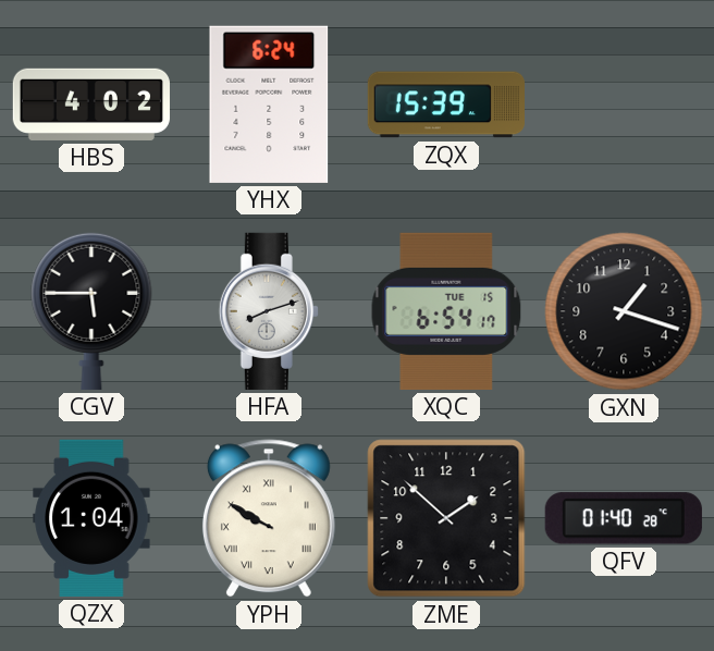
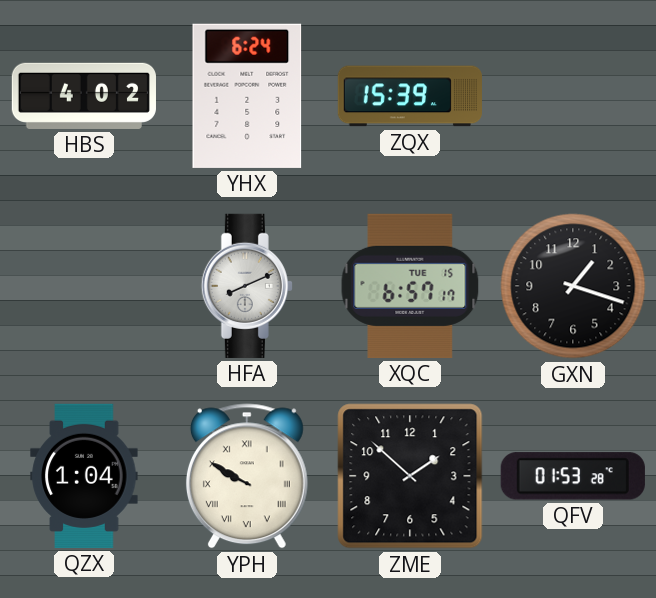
CGV: 5:45 -> none
HFA: 8:12 -> 8:11
XQC: 6:54 -> 6:57
QFV: 01:40 -> 01:53
